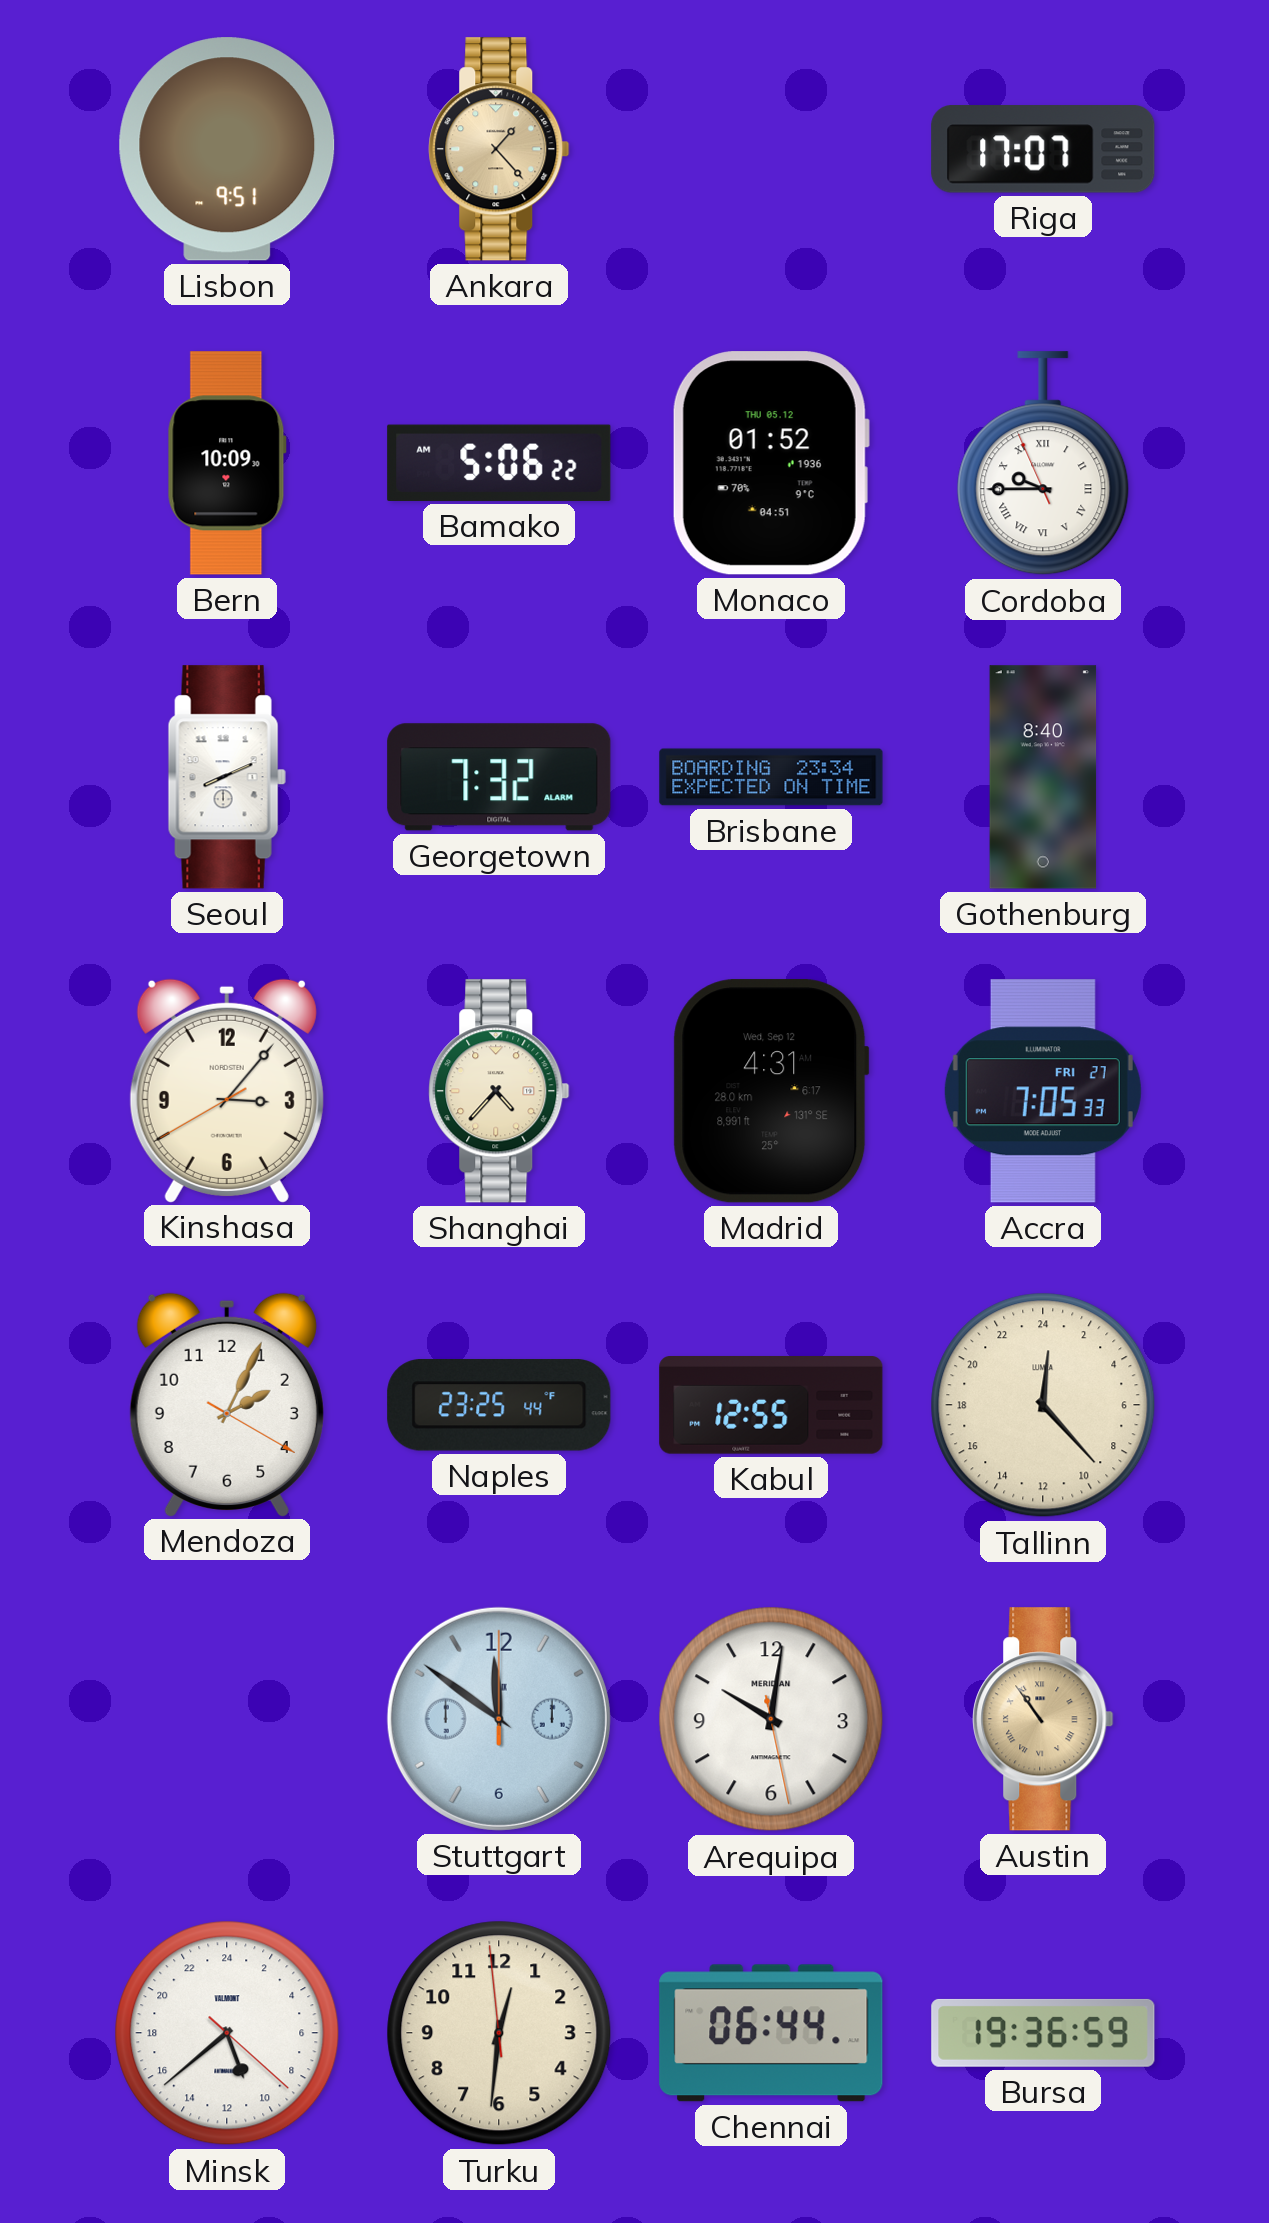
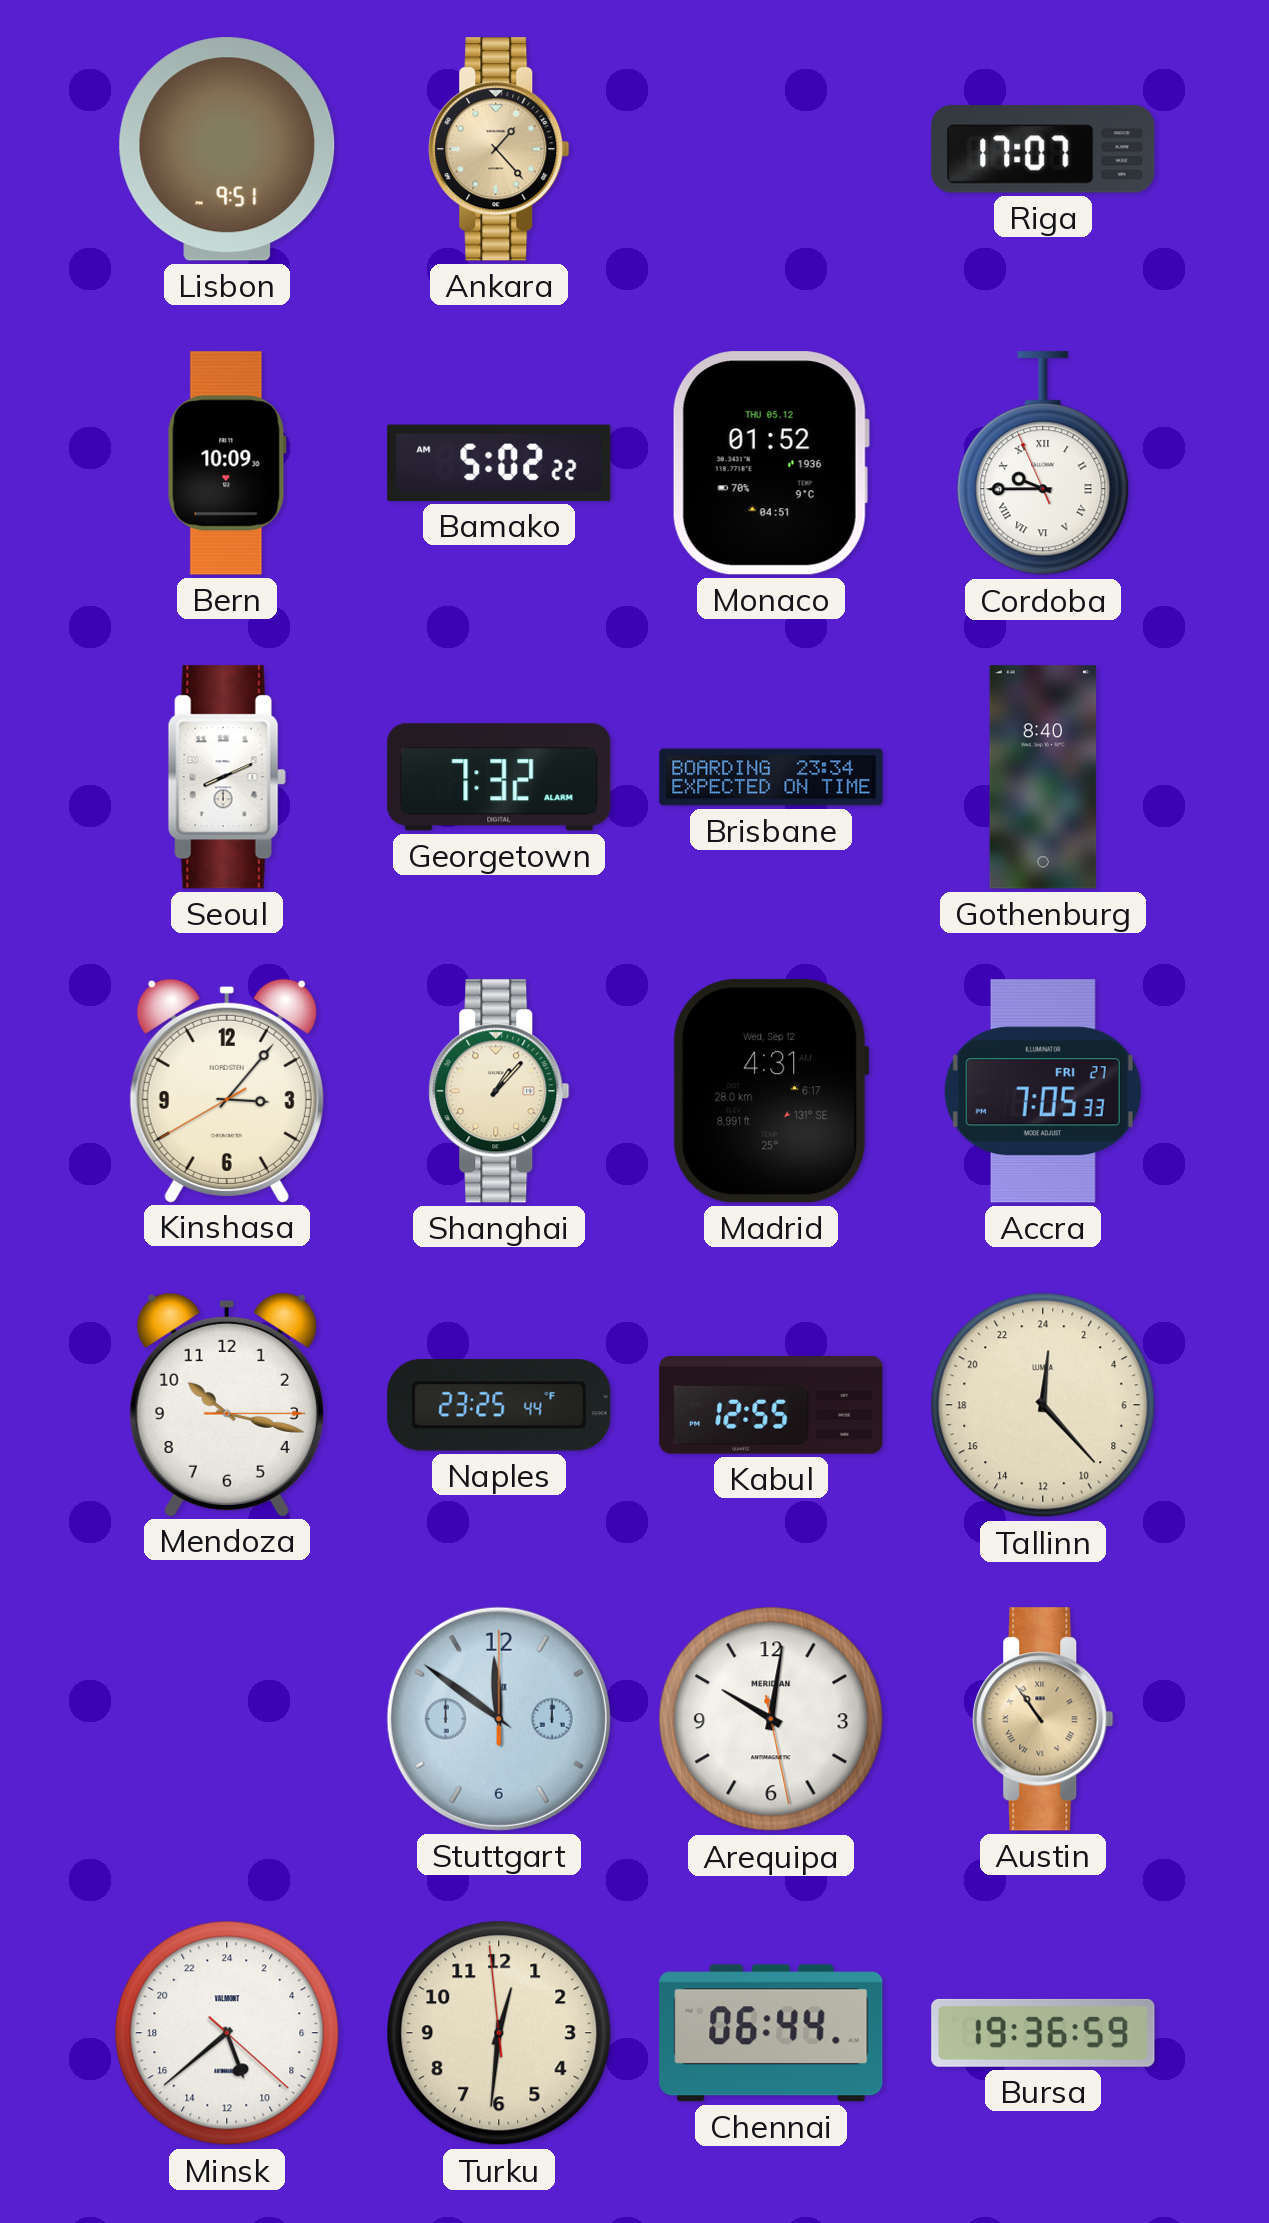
Bamako: 5:06 -> 5:02
Shanghai: 4:37 -> 1:07
Mendoza: 2:04 -> 10:17
